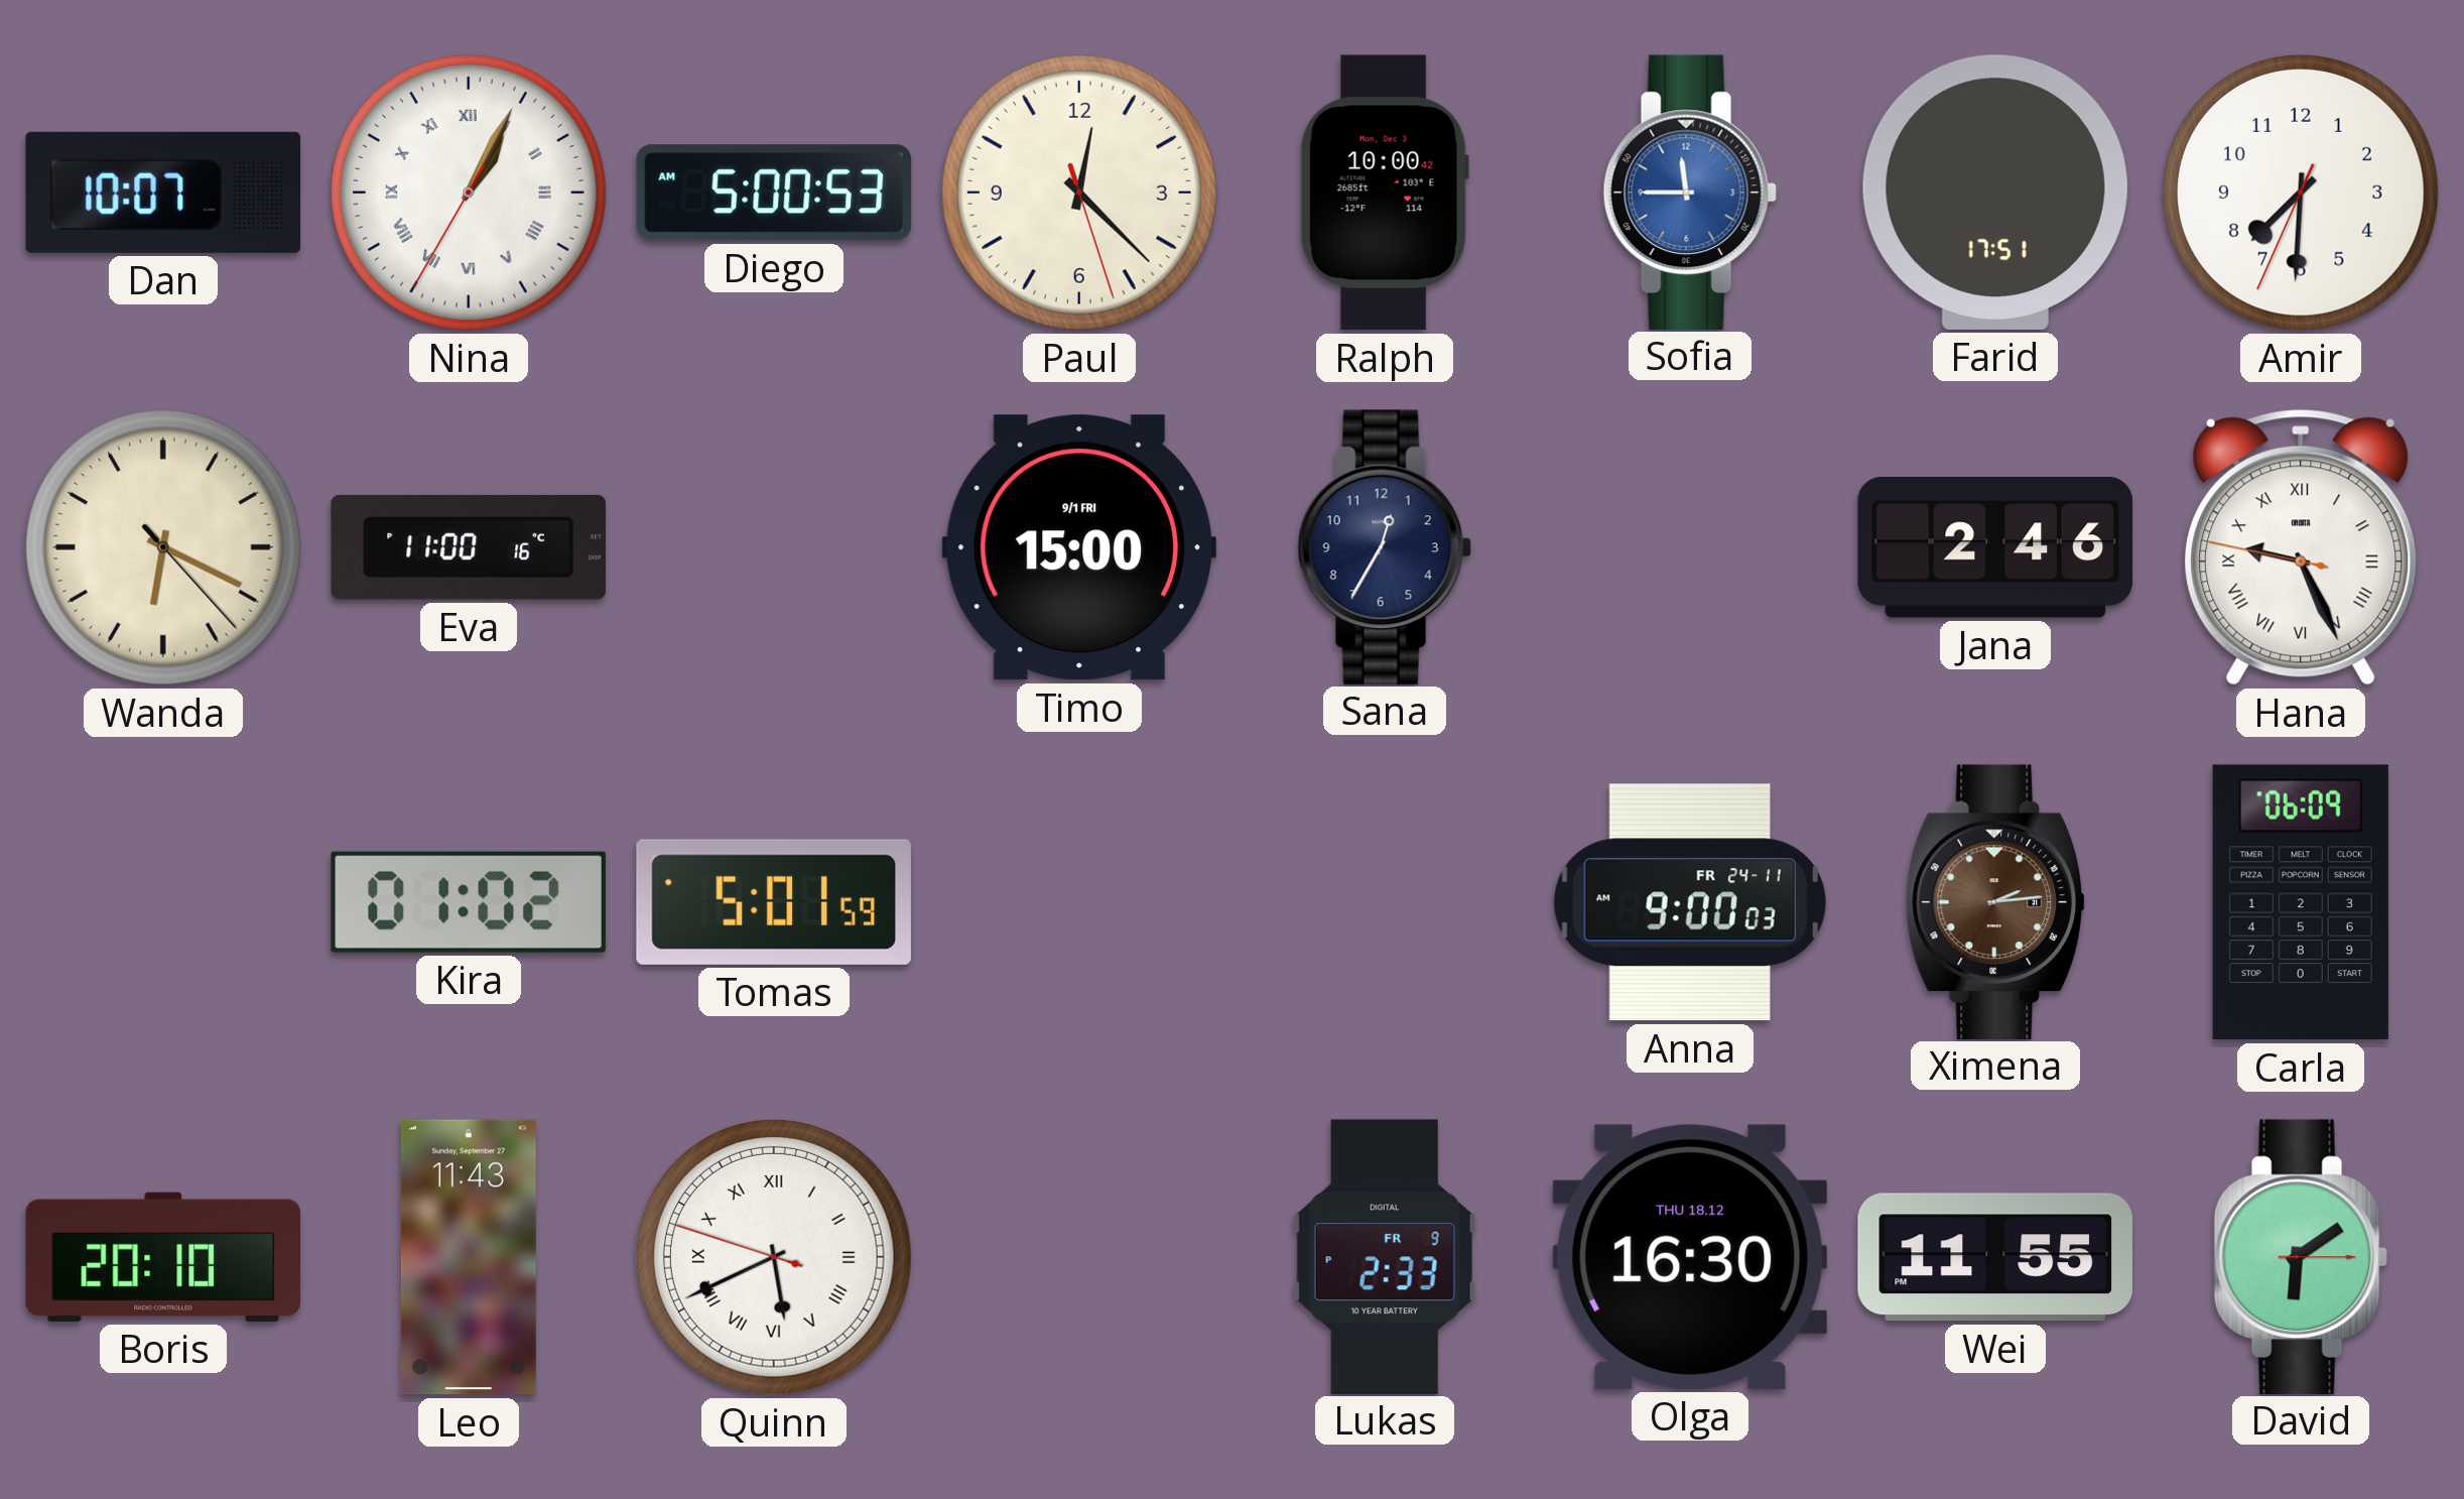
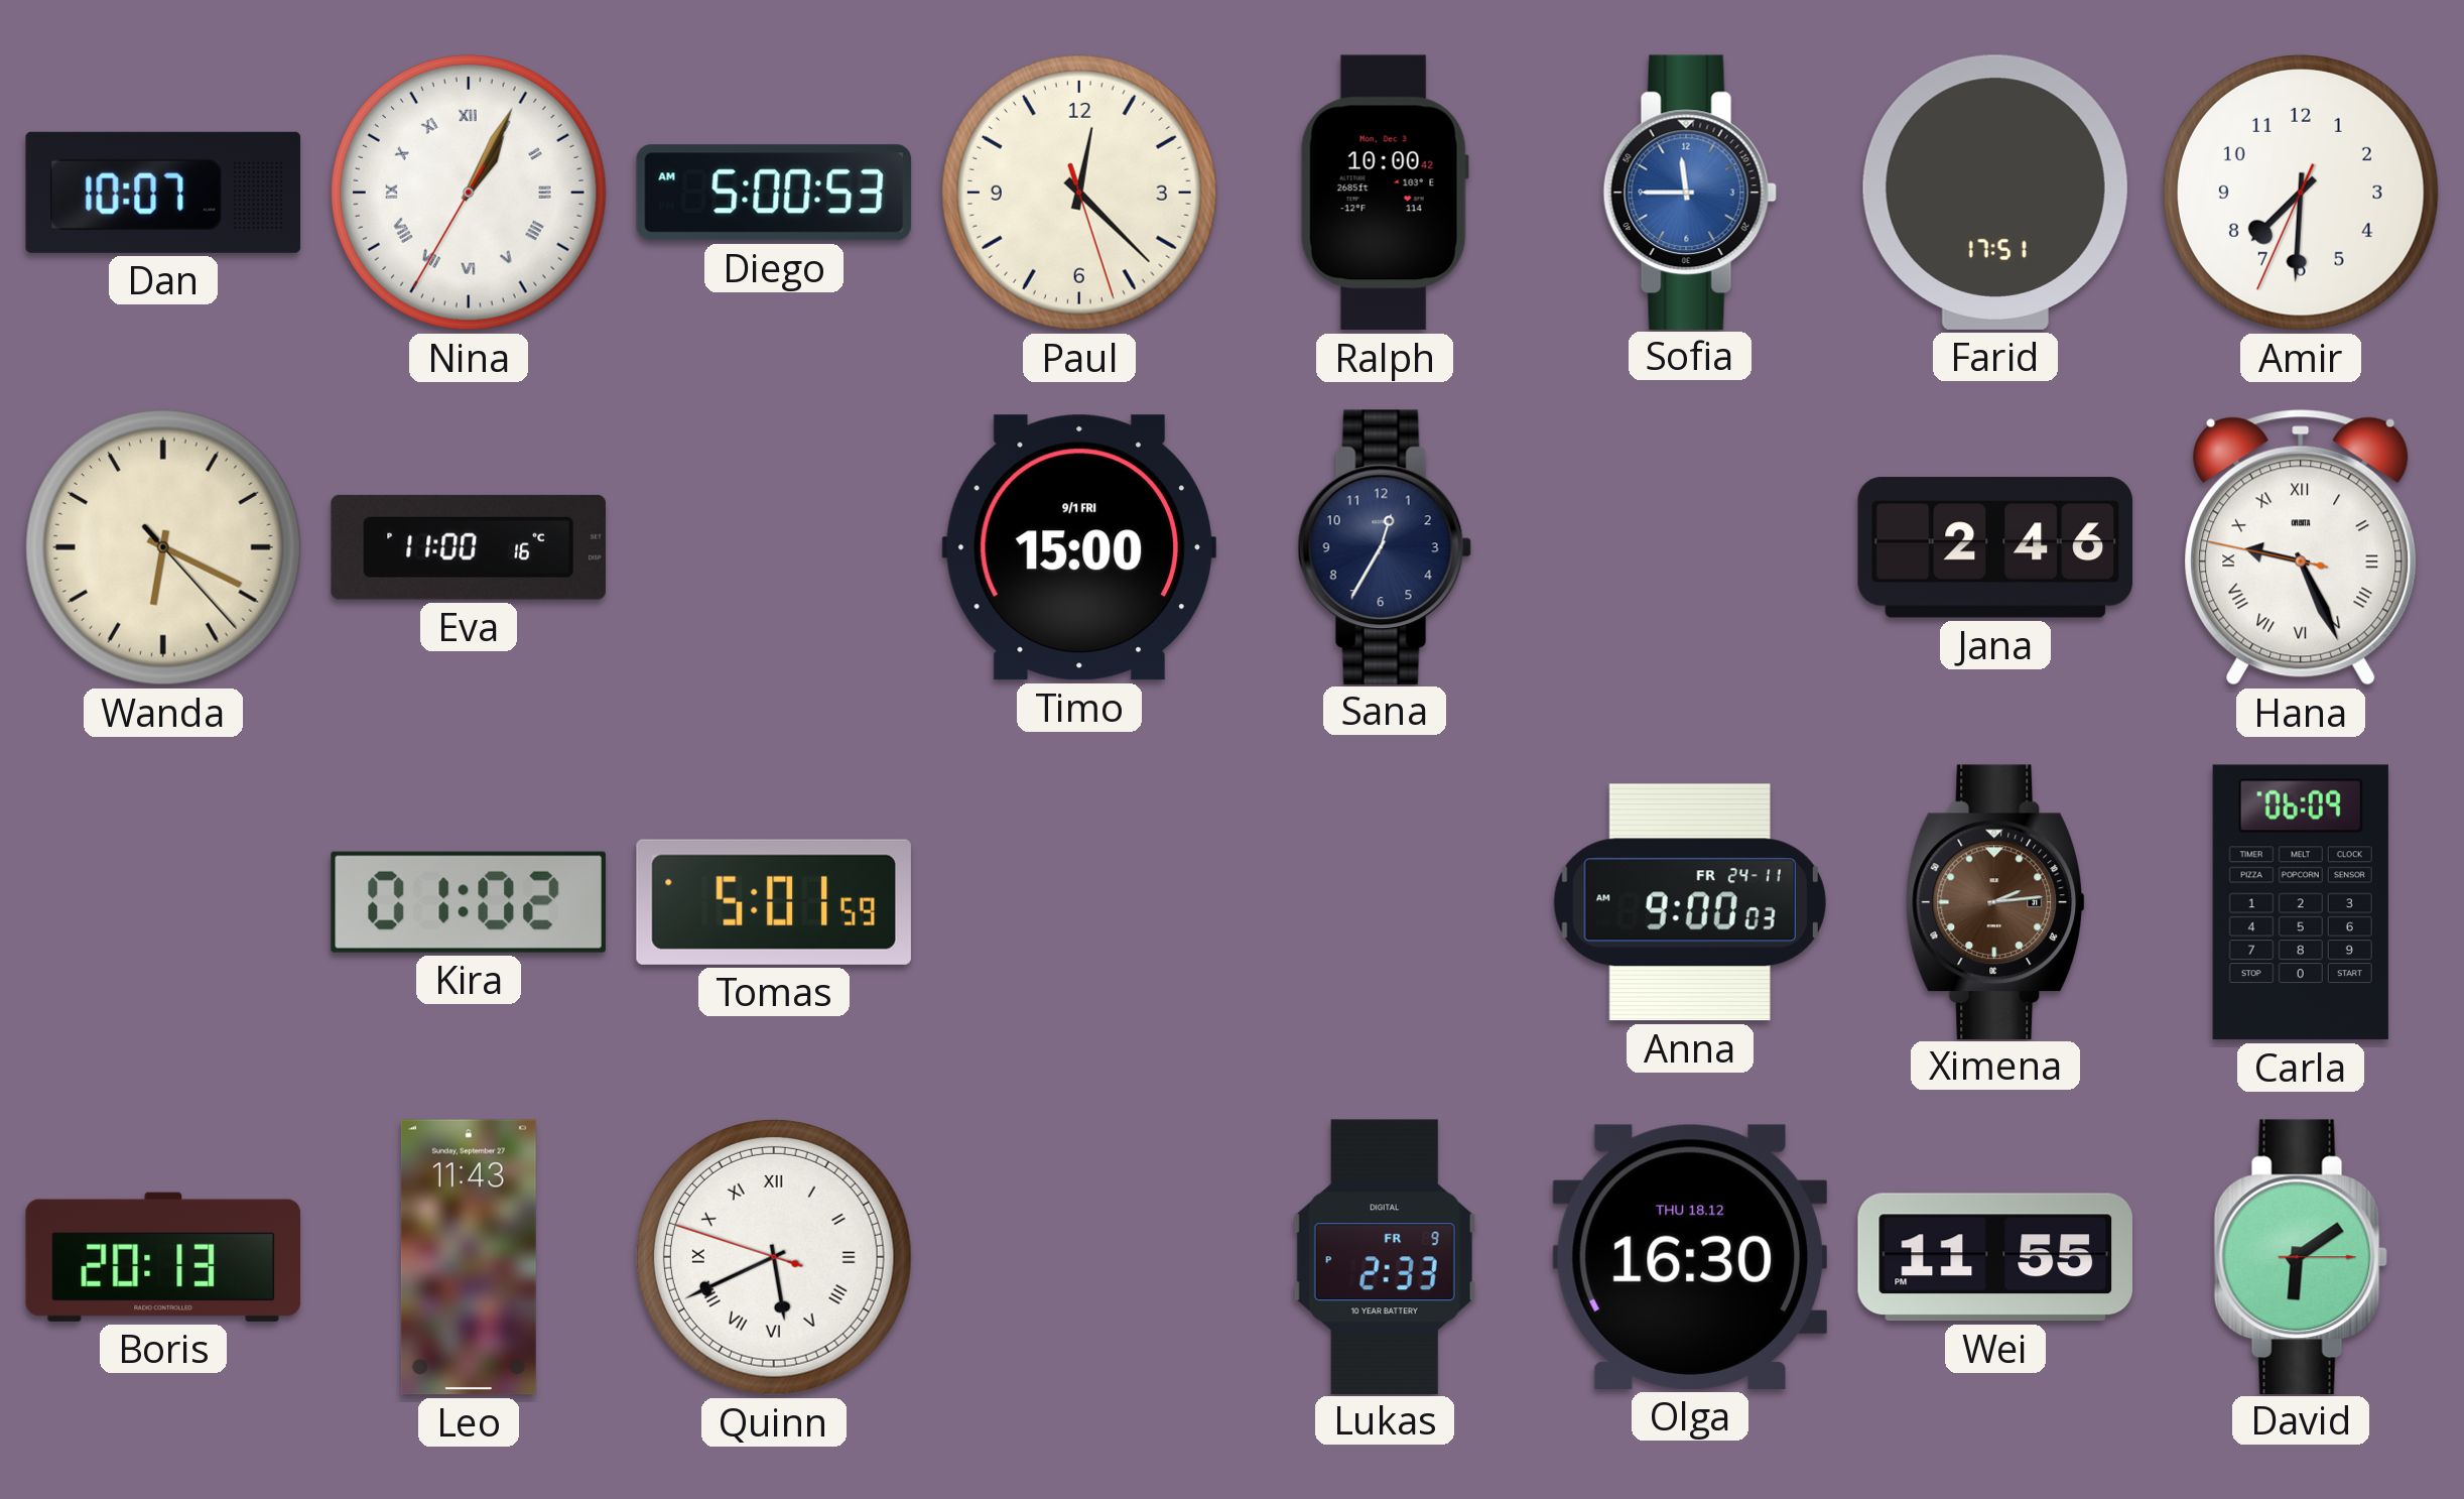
Boris: 20:10 -> 20:13
